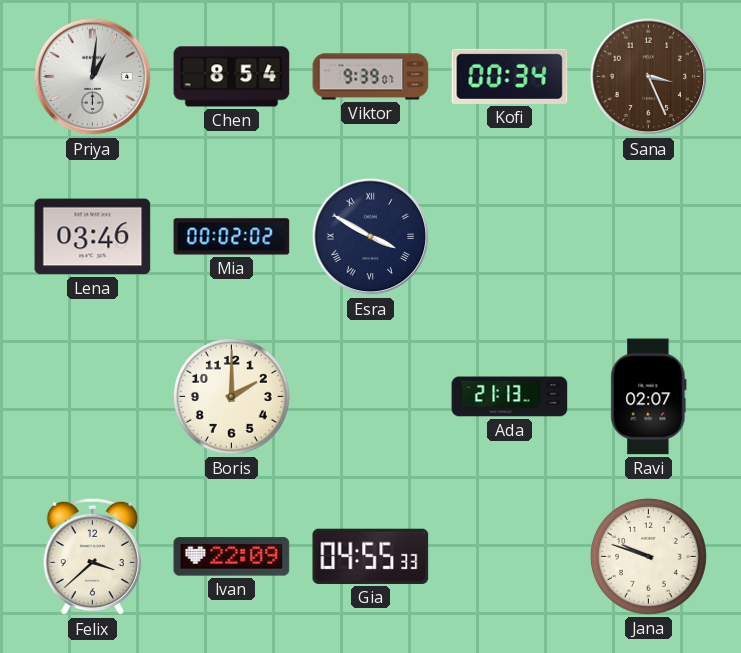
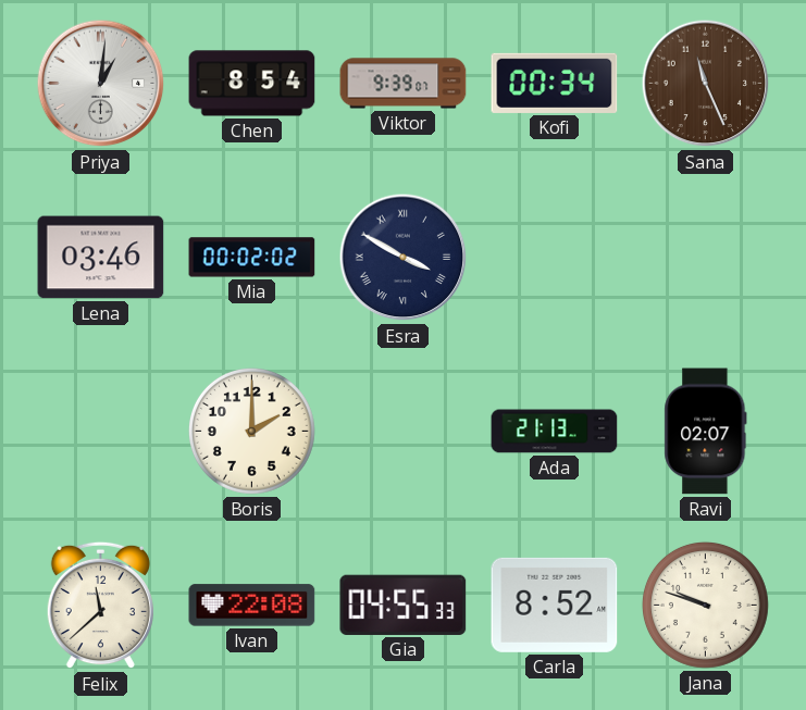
Sana: 3:26 -> 11:26
Felix: 3:38 -> 11:38
Ivan: 22:09 -> 22:08
Carla: none -> 8:52
